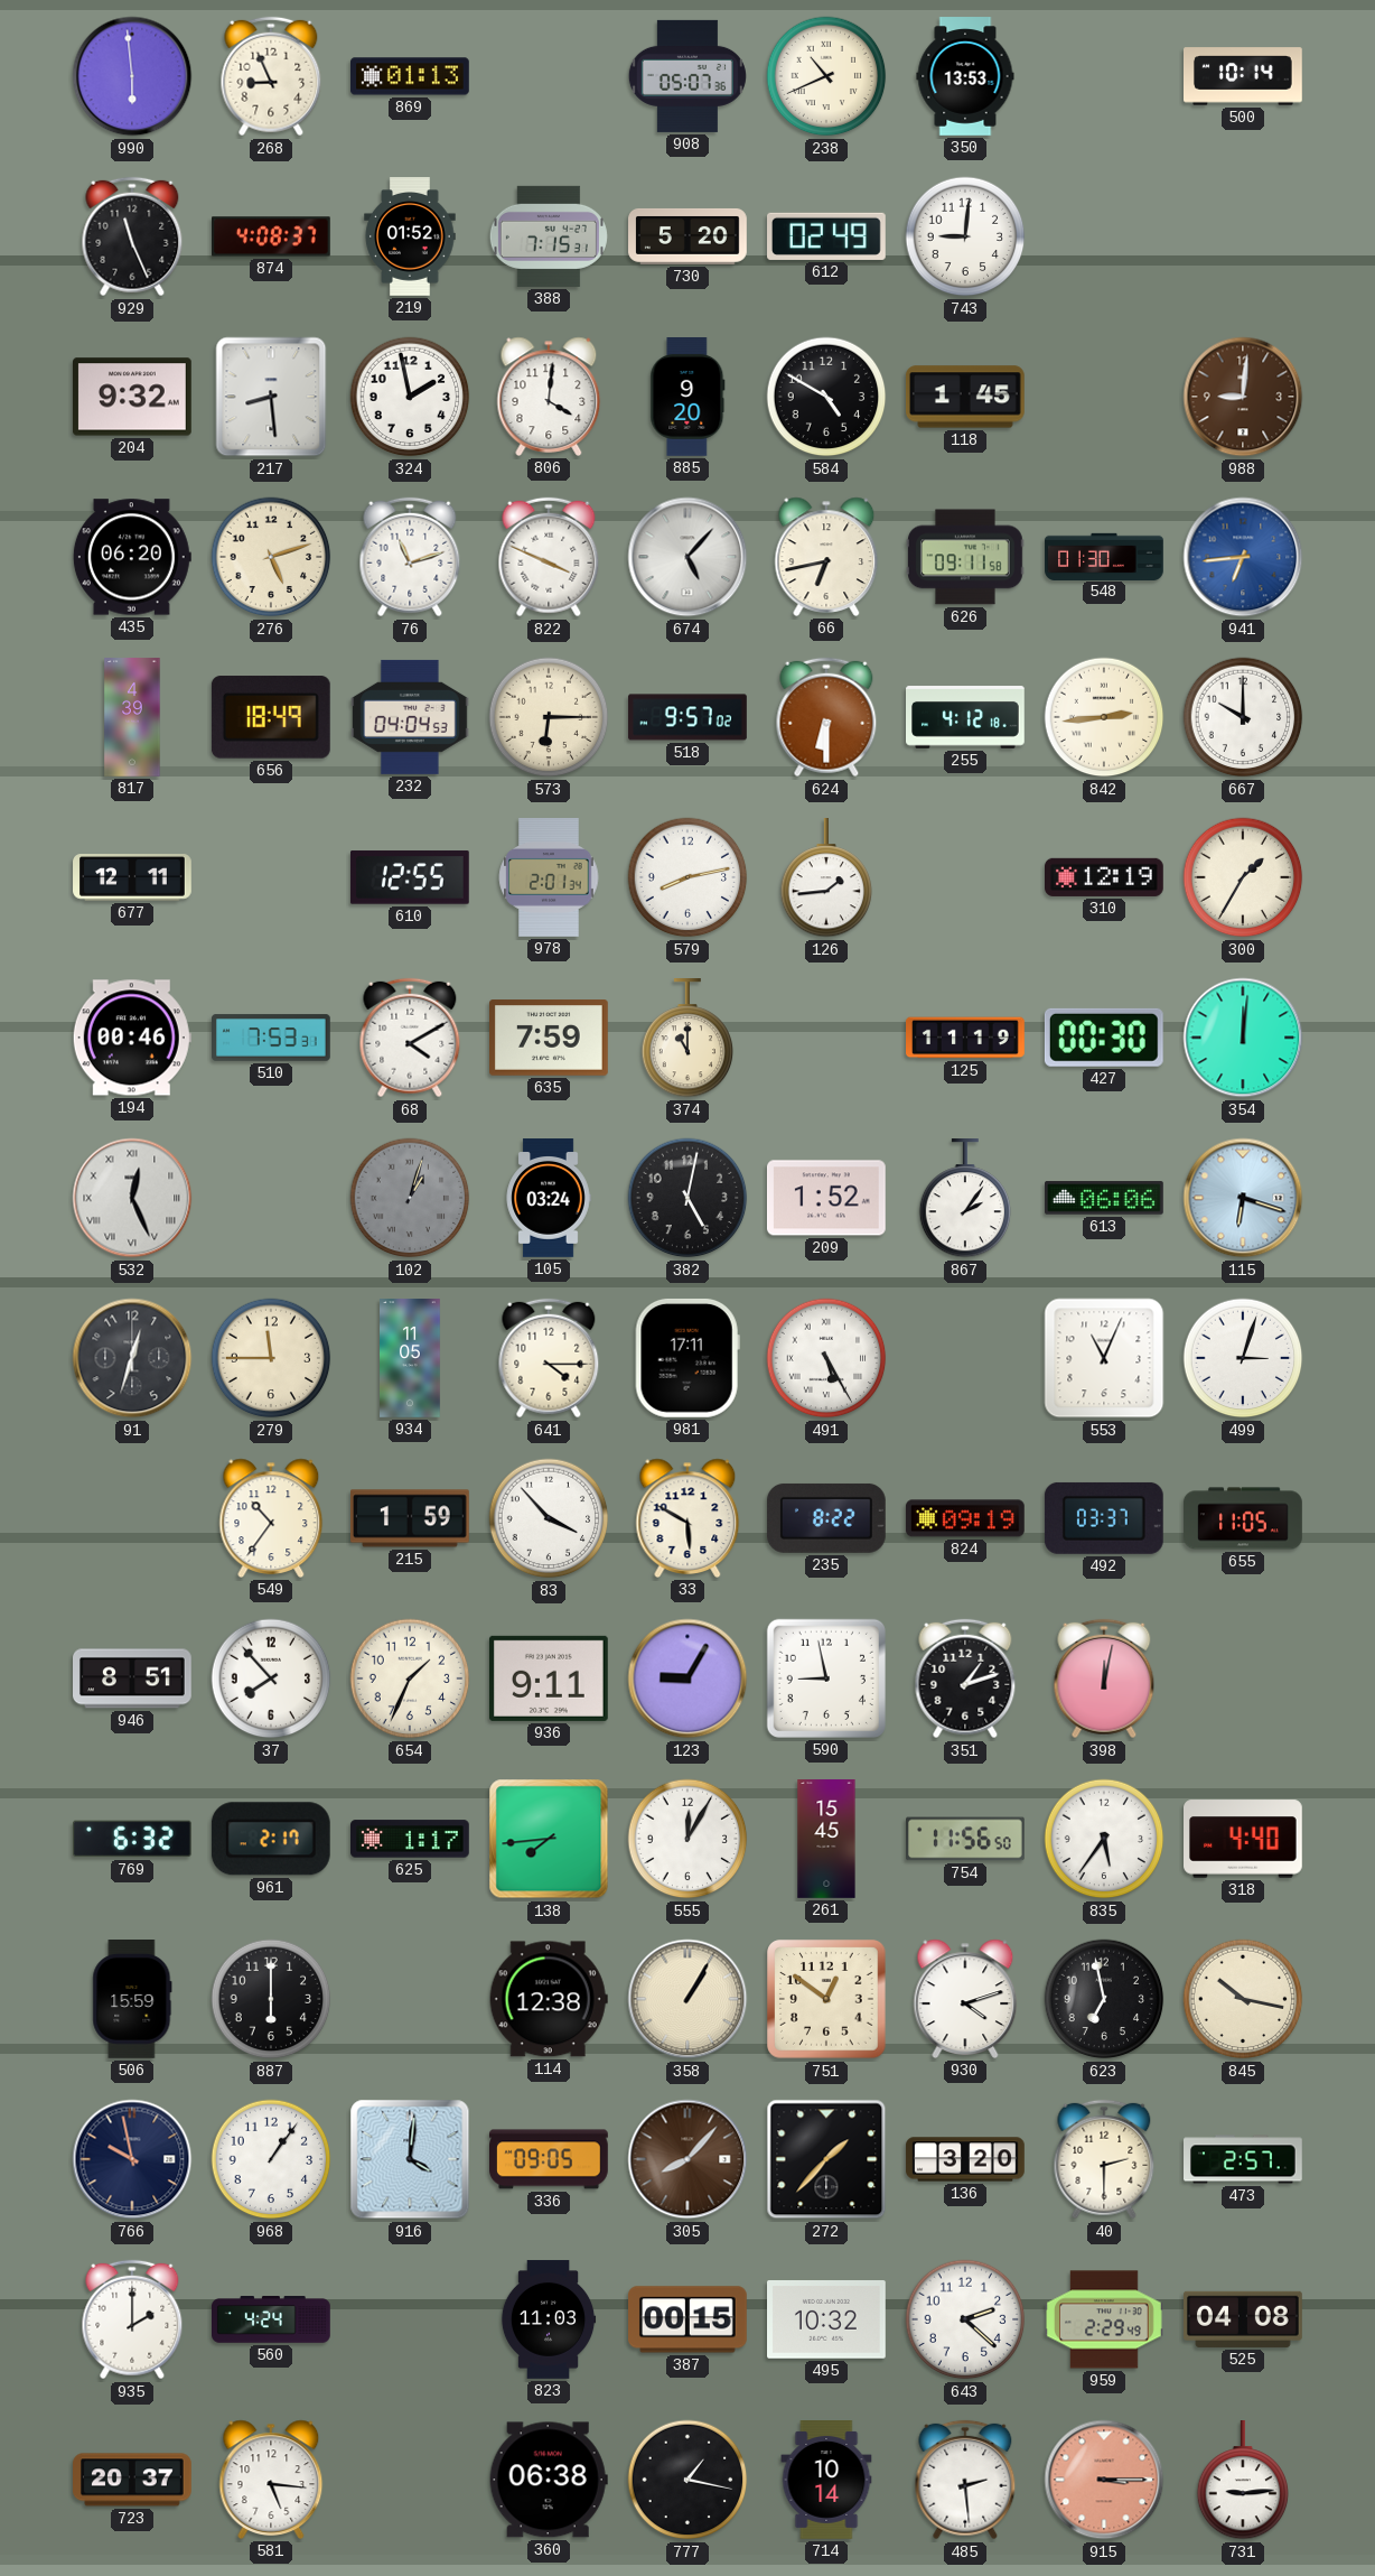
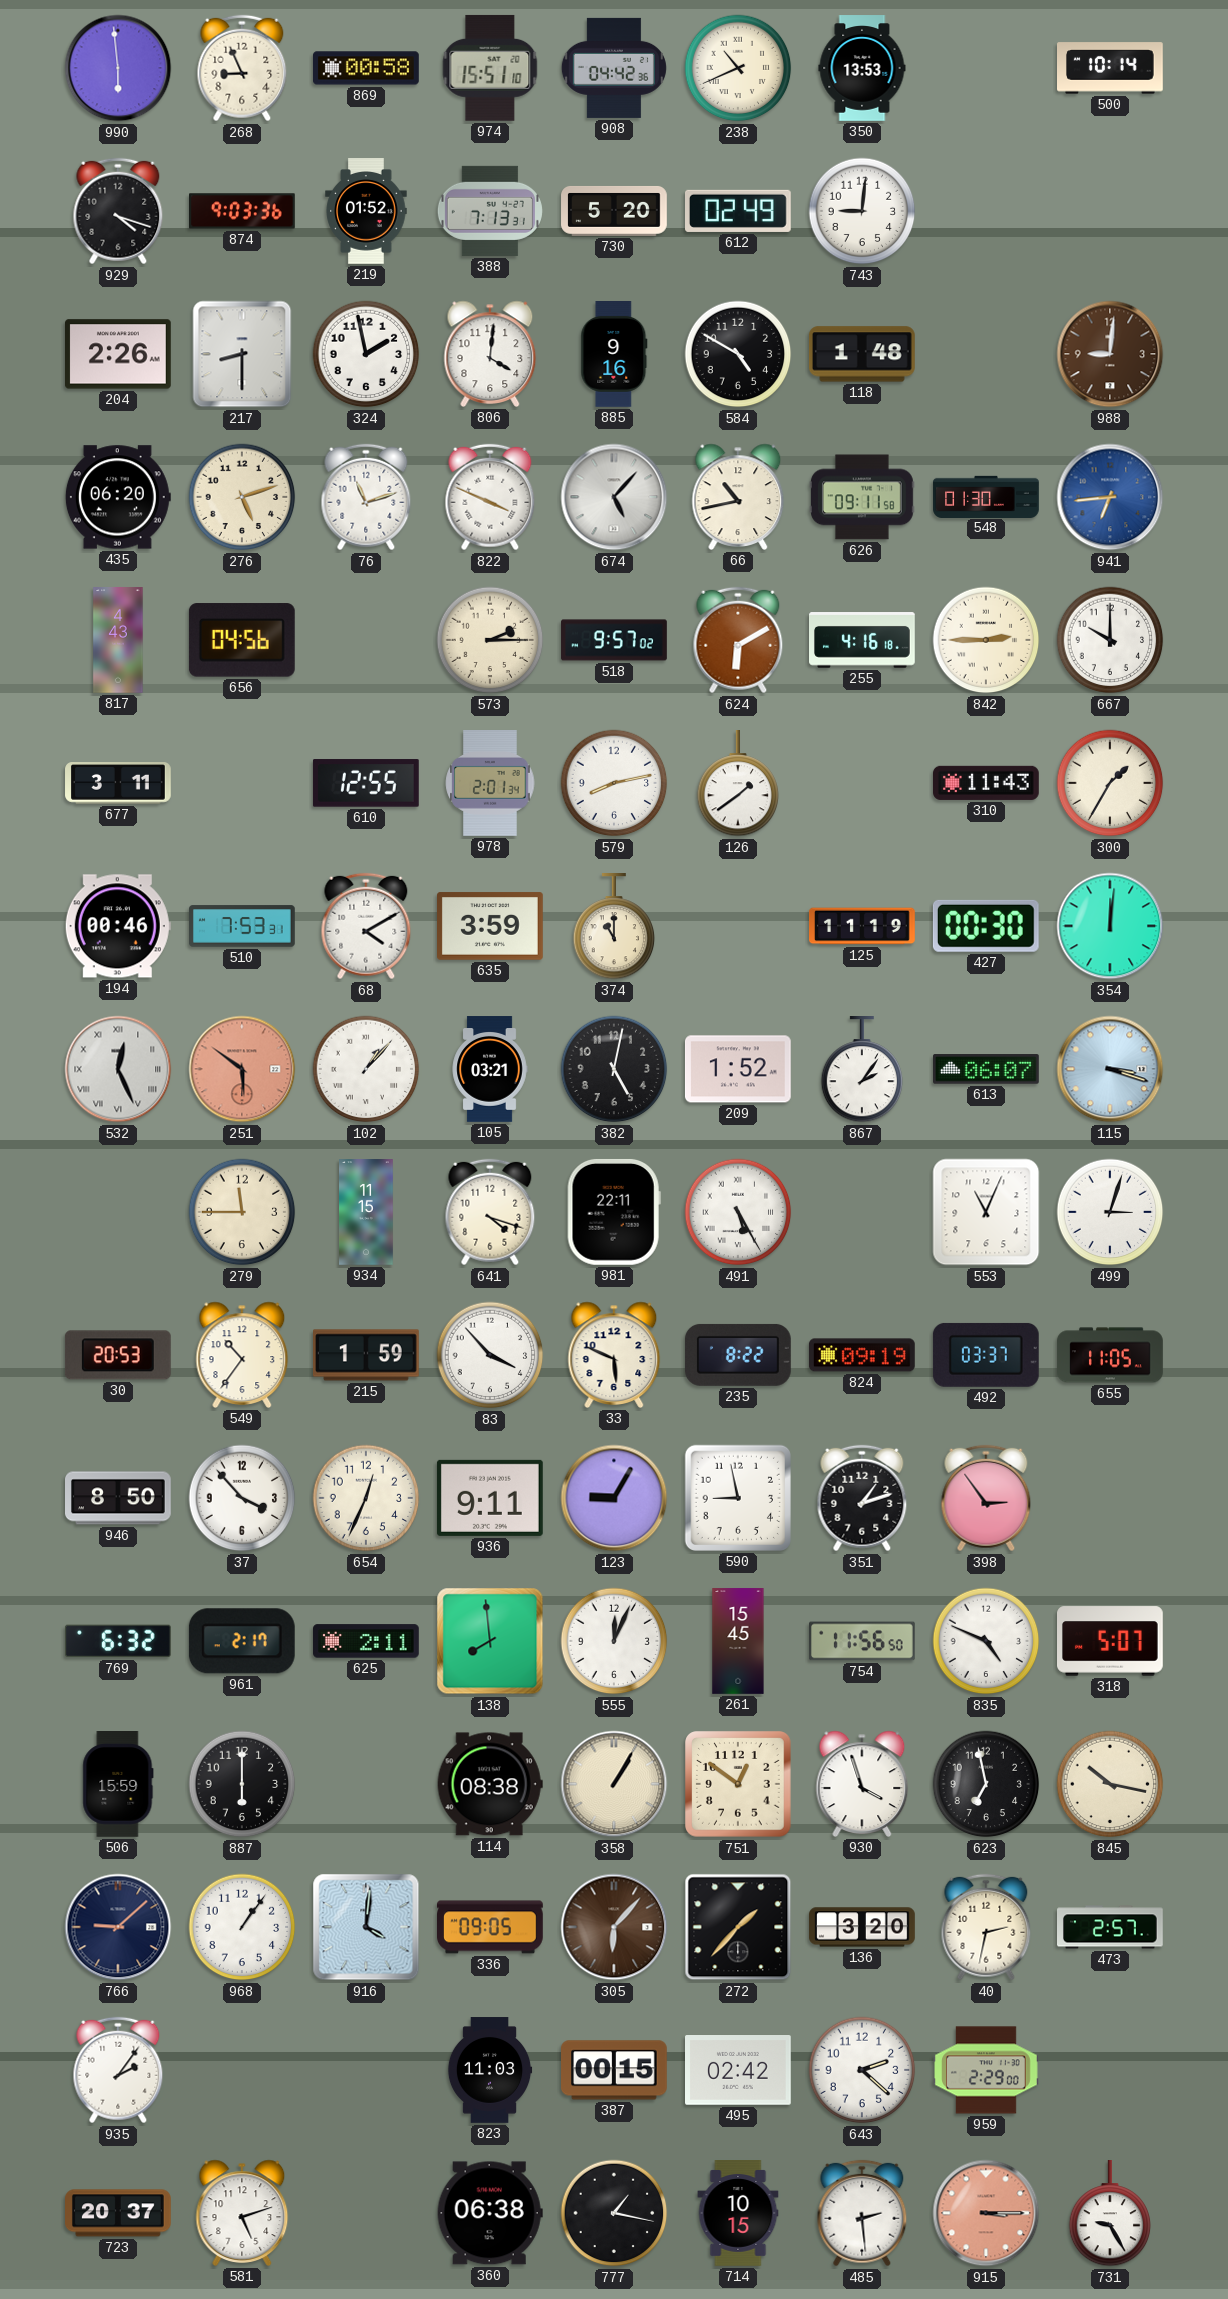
869: 01:13 -> 00:58
974: none -> 15:51
908: 05:07 -> 04:42
929: 11:26 -> 4:18
874: 4:08 -> 9:03
388: 7:15 -> 7:13
204: 9:32 -> 2:26
217: 8:29 -> 8:30
885: 9:20 -> 9:16
118: 1:45 -> 1:48
66: 6:43 -> 10:43
817: 4:39 -> 4:43
656: 18:49 -> 04:56
232: 04:04 -> none
573: 6:15 -> 2:15
624: 6:30 -> 6:10
255: 4:12 -> 4:16
842: 2:44 -> 2:45
677: 12:11 -> 3:11
126: 1:44 -> 1:39
310: 12:19 -> 11:43
635: 7:59 -> 3:59
251: none -> 5:51
102: 1:03 -> 1:07
102 dial: grey -> white
105: 03:24 -> 03:21
613: 06:06 -> 06:07
115: 6:18 -> 3:18
91: 12:33 -> none
934: 11:05 -> 11:15
641: 4:15 -> 4:18
981: 17:11 -> 22:11
30: none -> 20:53
33: 5:50 -> 5:49
946: 8:51 -> 8:50
37: 7:53 -> 3:53
654: 1:34 -> 12:34
398: 12:02 -> 2:54
625: 1:17 -> 2:11
138: 7:44 -> 7:59
555: 12:05 -> 12:04
835: 5:36 -> 4:49
318: 4:40 -> 5:07
114: 12:38 -> 08:38
930: 4:12 -> 3:57
766: 9:58 -> 9:08
305: 8:07 -> 6:07
40: 2:30 -> 2:32
935: 2:00 -> 2:06
560: 4:24 -> none
495: 10:32 -> 02:42
959: 2:29:49 -> 2:29:00
525: 04:08 -> none
581: 5:16 -> 5:12
714: 10:14 -> 10:15
731: 9:14 -> 9:25
